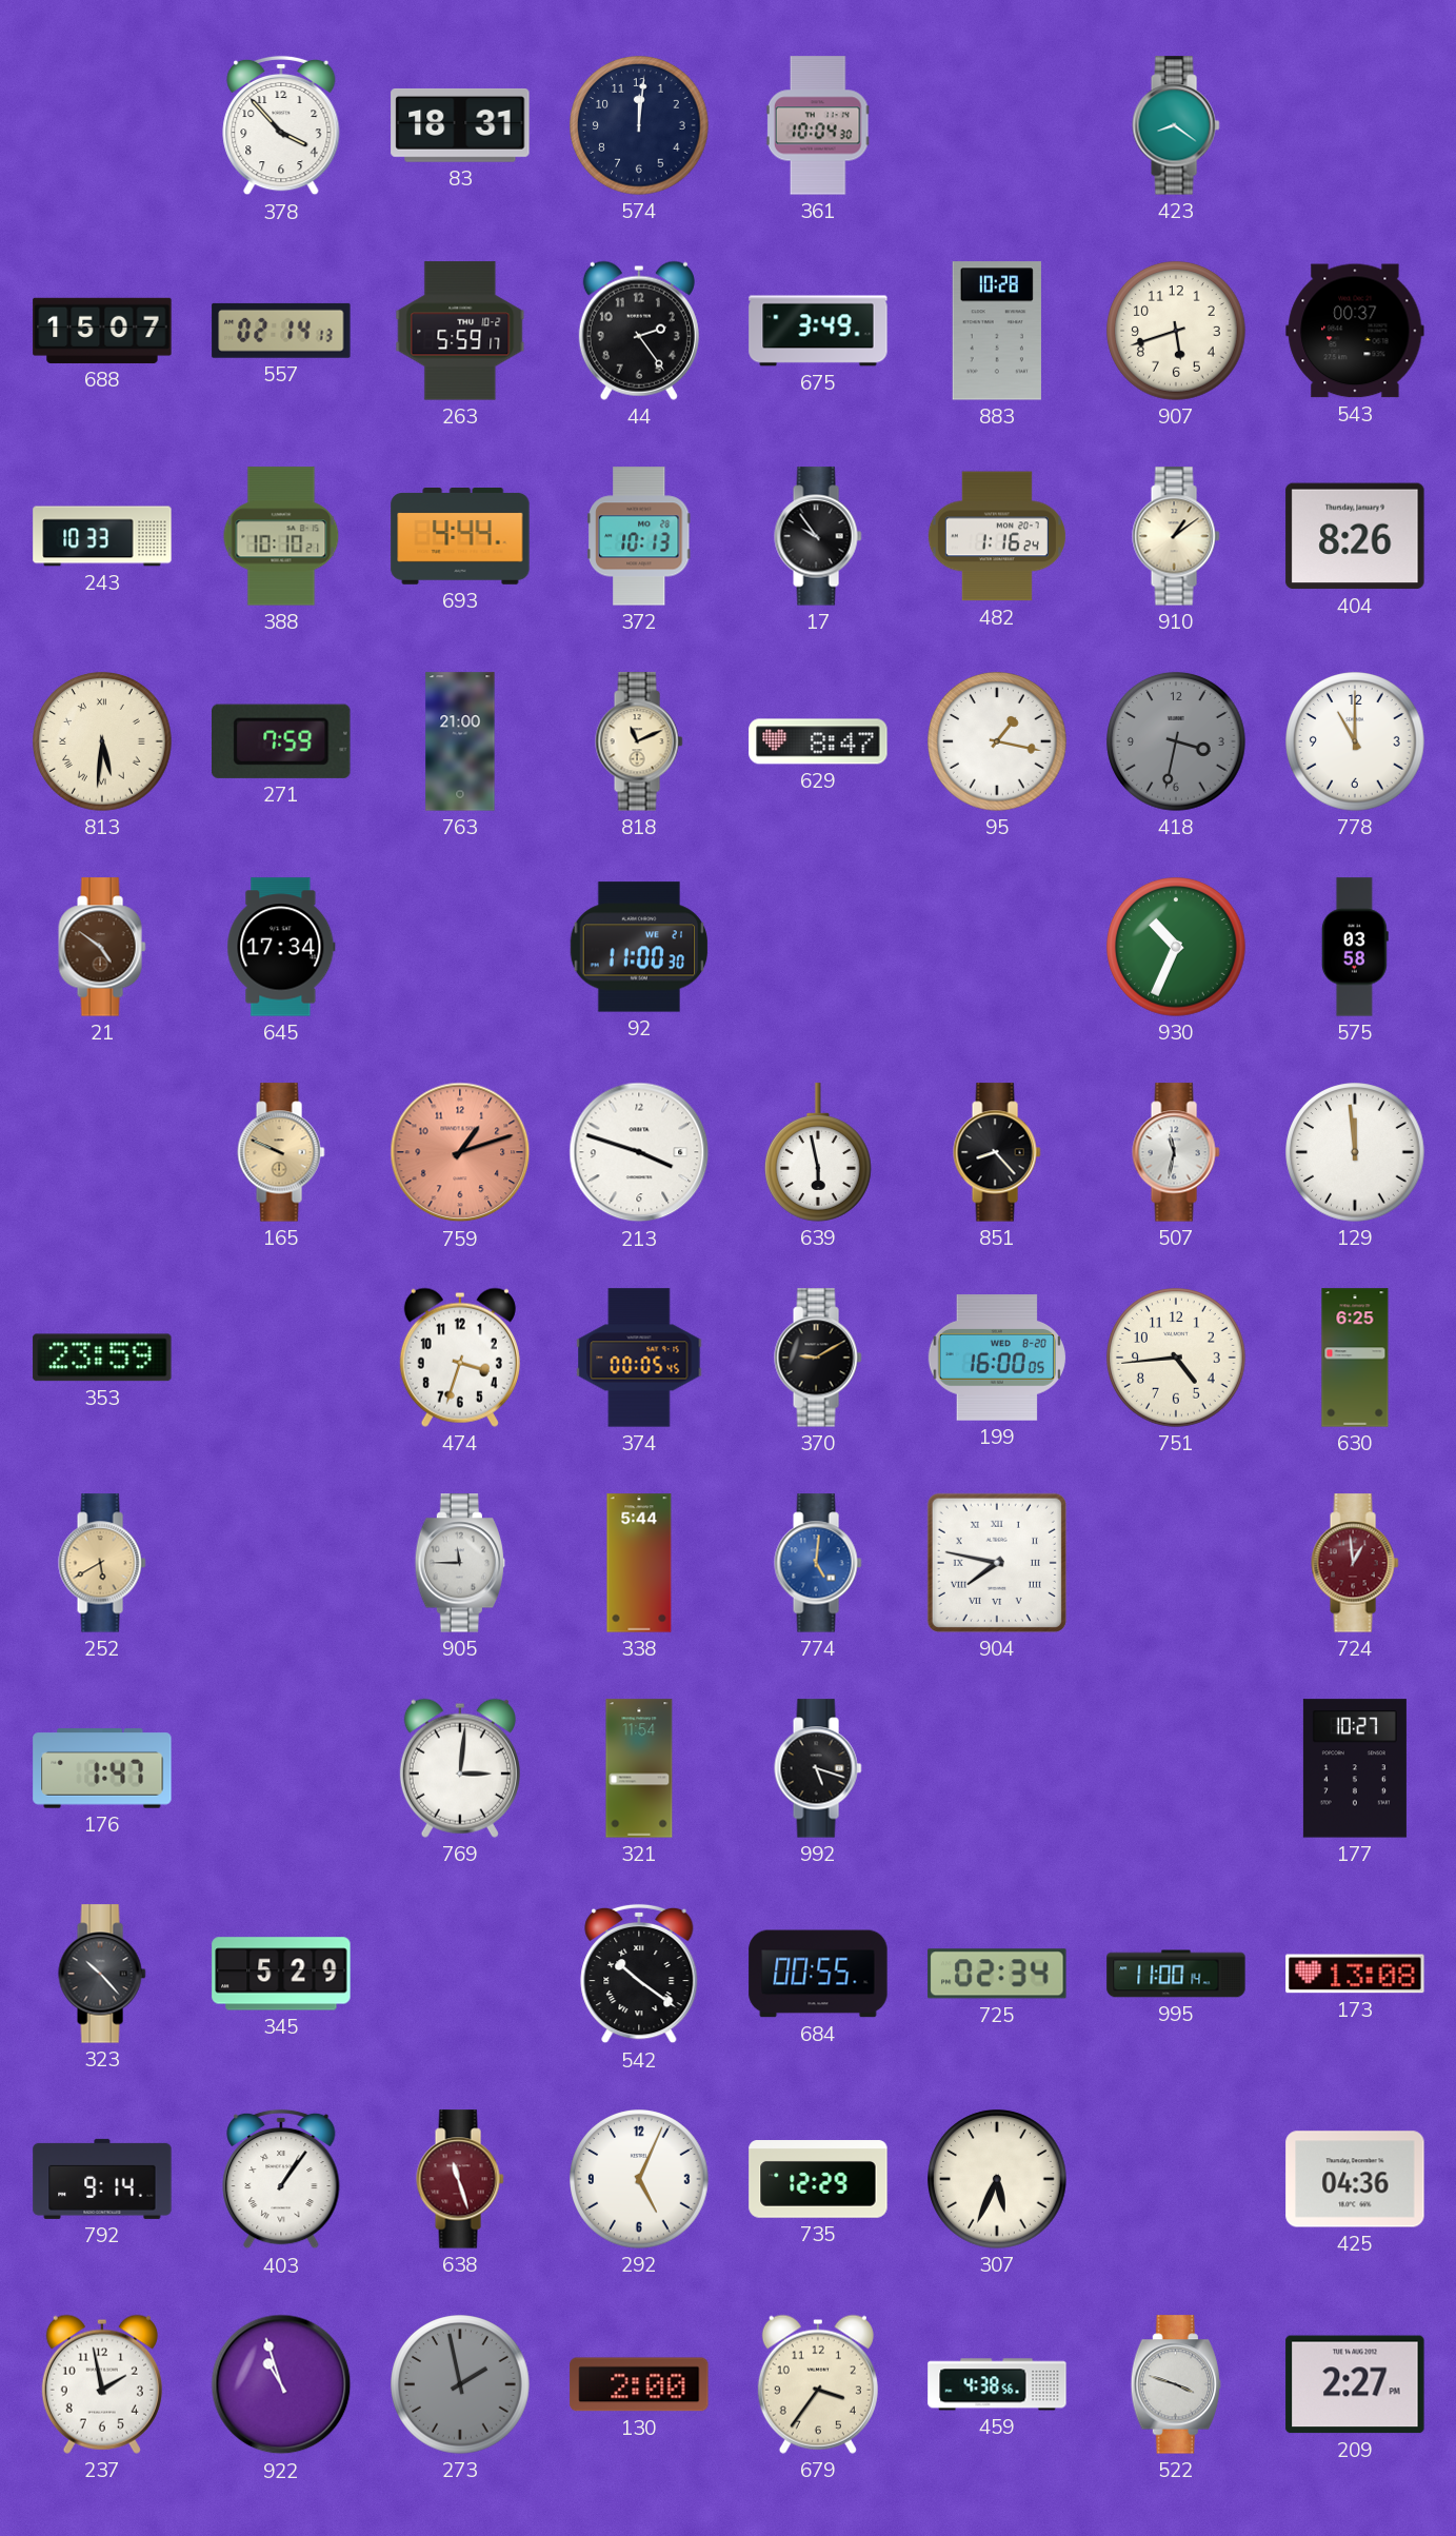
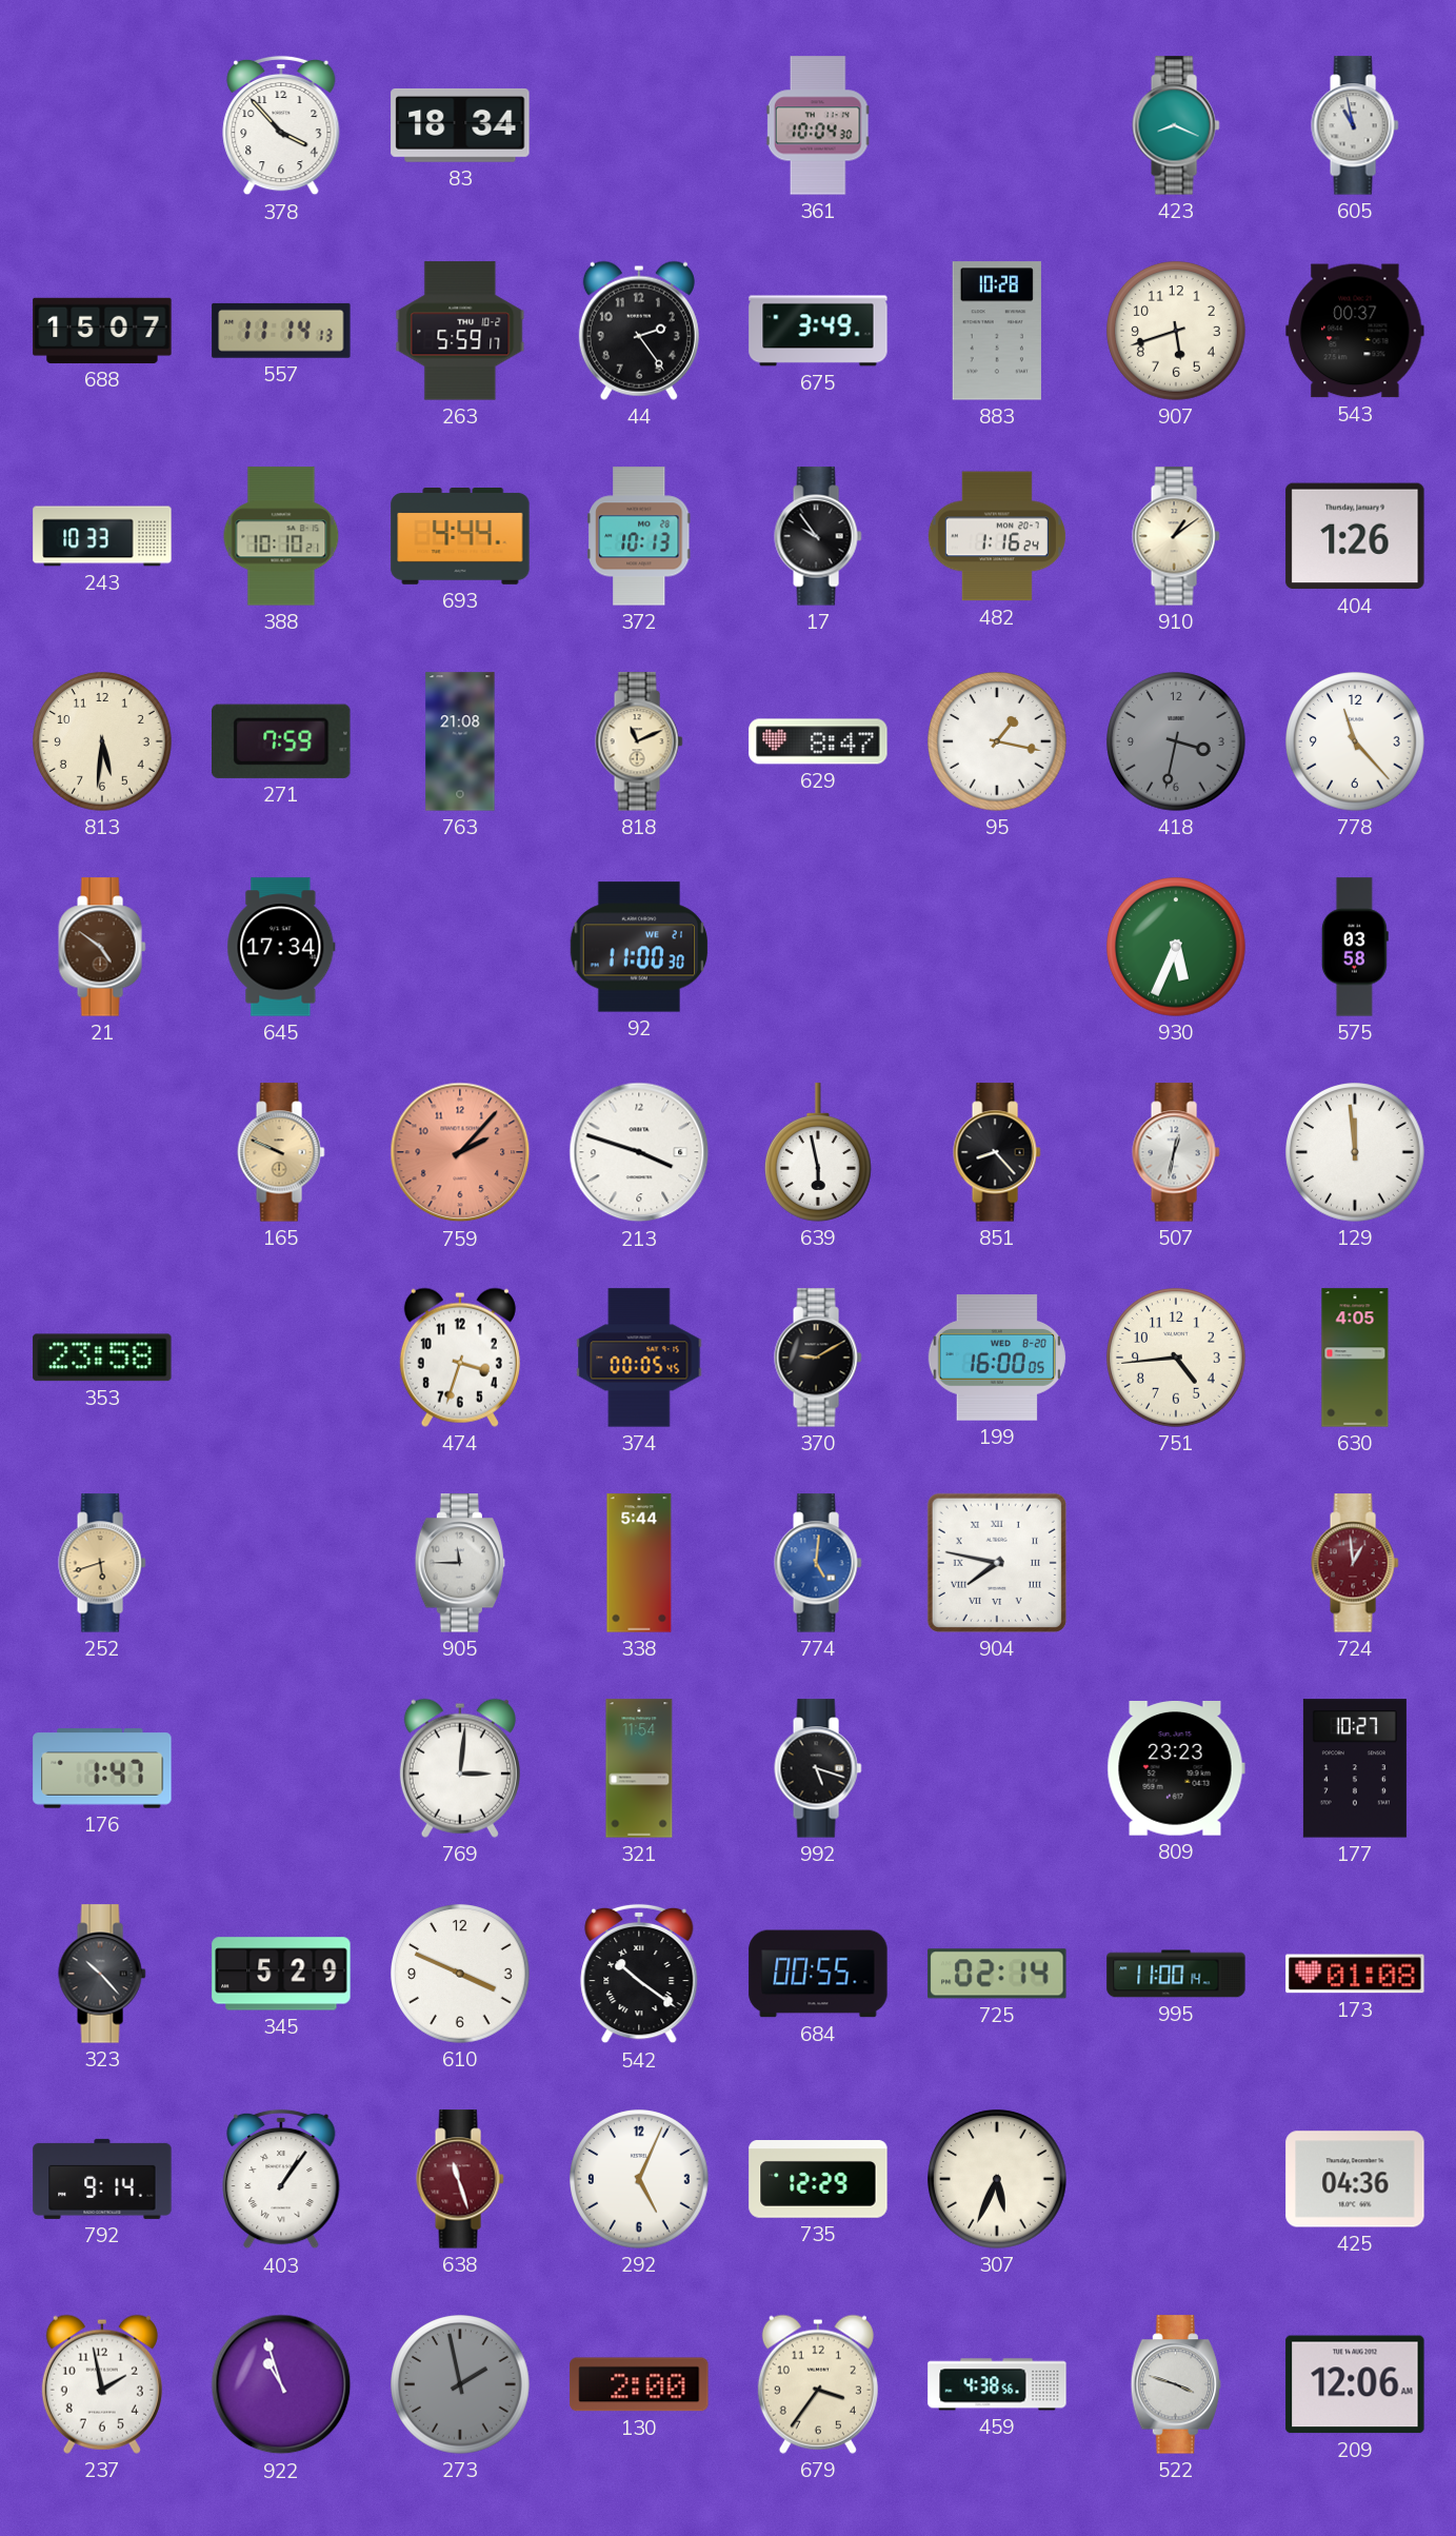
83: 18:31 -> 18:34
574: 12:01 -> none
423: 8:21 -> 8:19
605: none -> 10:58
557: 02:14 -> 11:14
404: 8:26 -> 1:26
813 numerals: Roman -> Arabic
763: 21:00 -> 21:08
778: 11:00 -> 11:23
930: 10:34 -> 5:34
759: 1:12 -> 2:07
507: 11:32 -> 12:32
353: 23:59 -> 23:58
630: 6:25 -> 4:05
252: 5:40 -> 5:42
809: none -> 23:23
610: none -> 3:49
725: 02:34 -> 02:14
173: 13:08 -> 01:08
209: 2:27 -> 12:06
